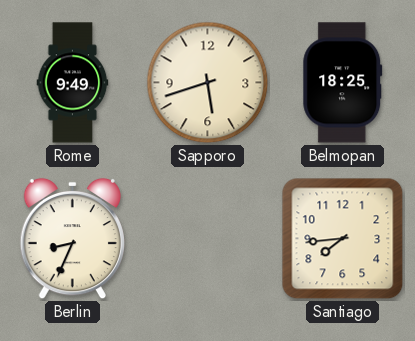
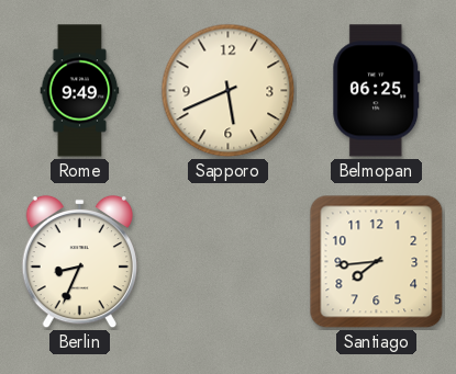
Sapporo: 5:42 -> 5:41
Belmopan: 18:25 -> 06:25
